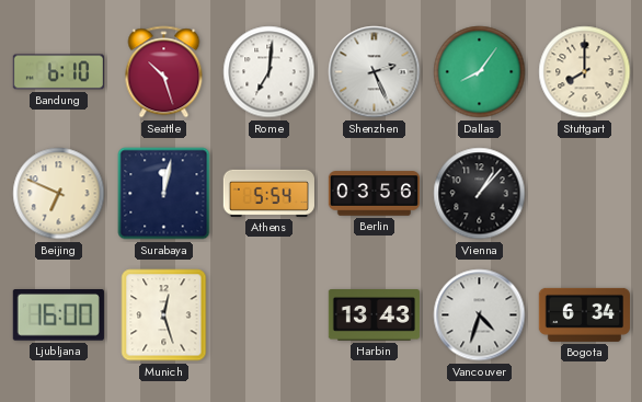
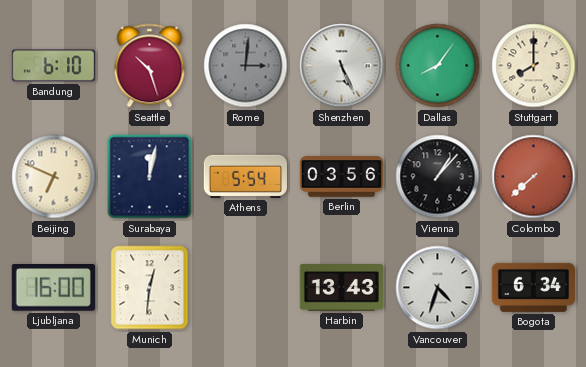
Rome: 7:01 -> 3:01
Rome dial: white -> grey
Shenzhen: 2:26 -> 5:26
Colombo: none -> 7:38
Munich: 12:27 -> 12:31
